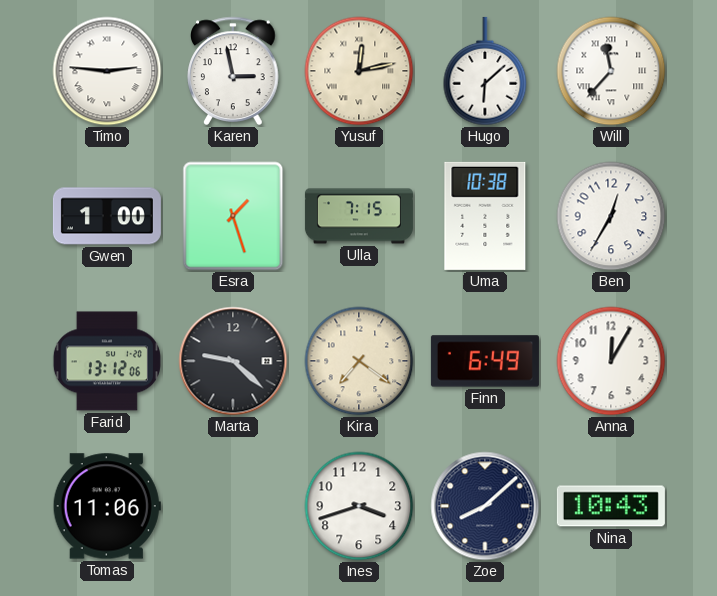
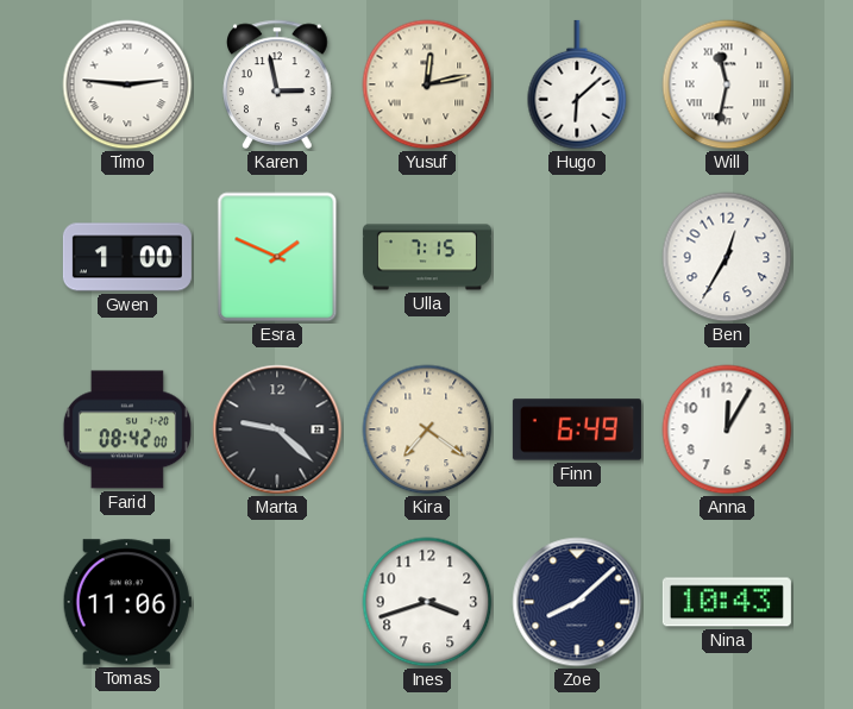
Will: 11:37 -> 11:32
Esra: 1:27 -> 1:49
Uma: 10:38 -> none
Farid: 13:12 -> 08:42
